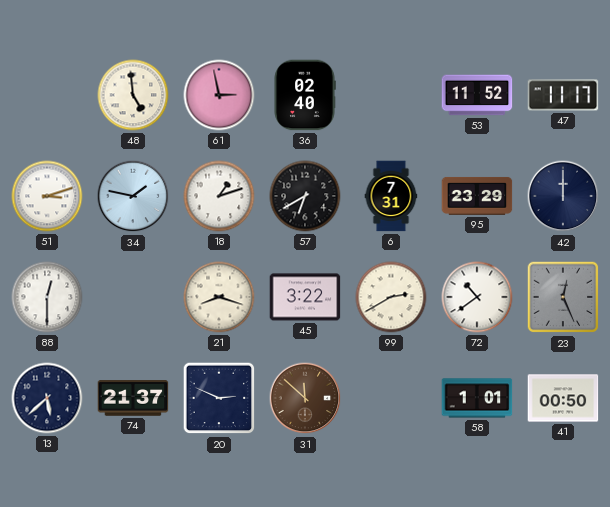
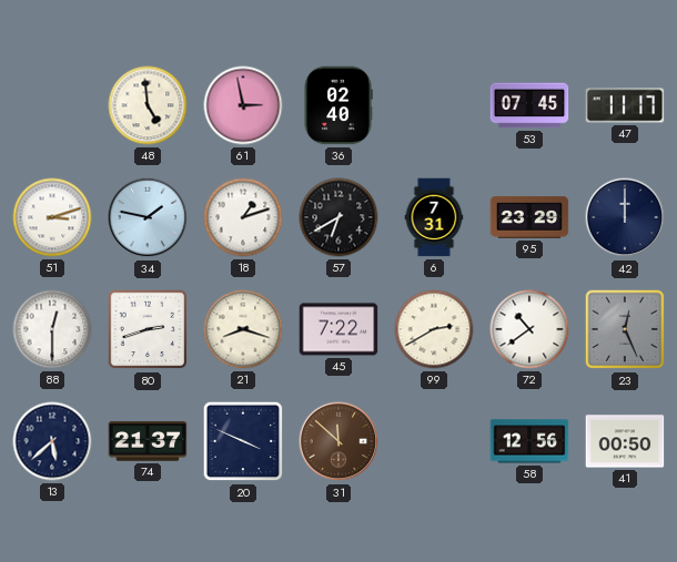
53: 11:52 -> 07:45
80: none -> 2:42
45: 3:22 -> 7:22
20: 2:49 -> 3:49
58: 1:01 -> 12:56
